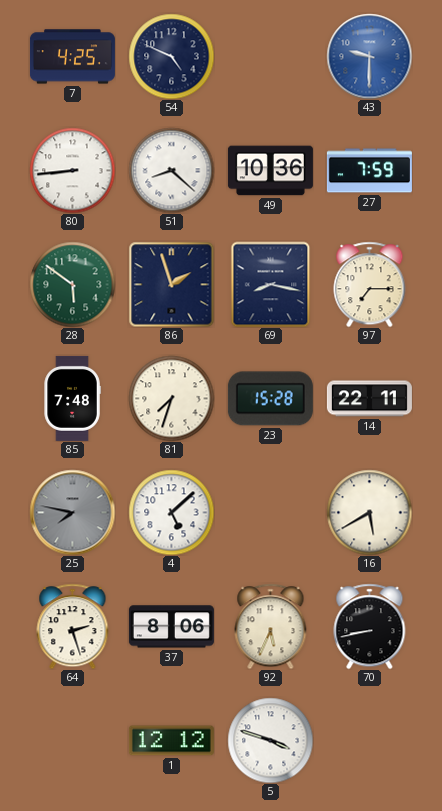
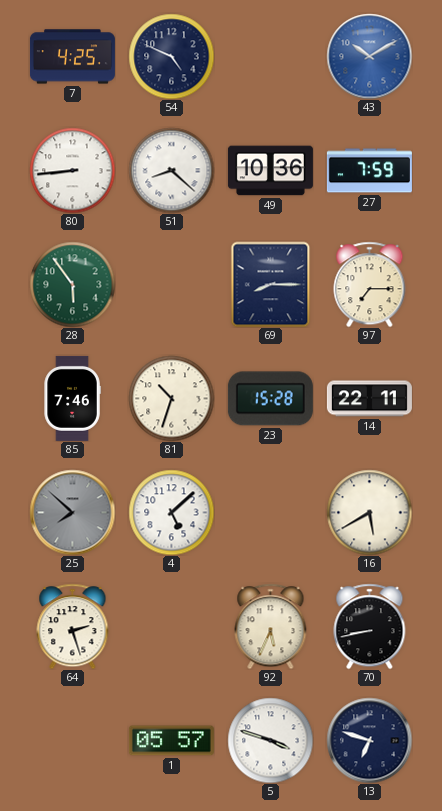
43: 9:30 -> 10:10
28: 5:51 -> 5:54
86: 1:57 -> none
69: 8:17 -> 8:15
85: 7:48 -> 7:46
81: 7:33 -> 10:33
25: 7:47 -> 7:52
37: 8:06 -> none
1: 12:12 -> 05:57
13: none -> 6:48
